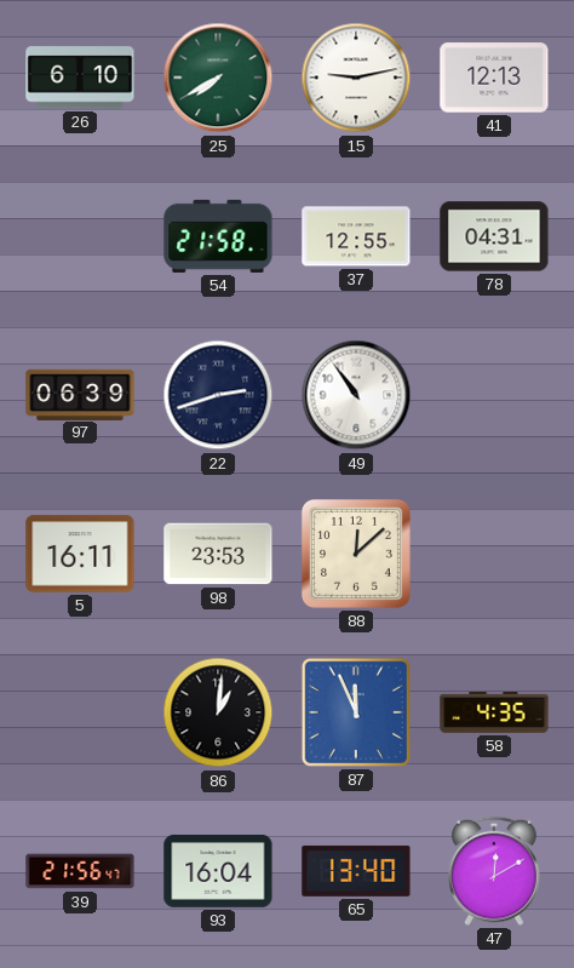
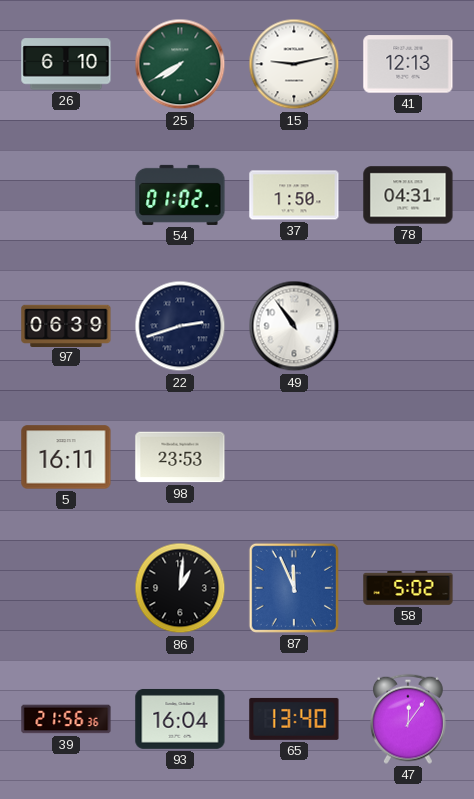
54: 21:58 -> 01:02
37: 12:55 -> 1:50
88: 12:08 -> none
58: 4:35 -> 5:02
39: 21:56:47 -> 21:56:36
47: 12:10 -> 12:06
